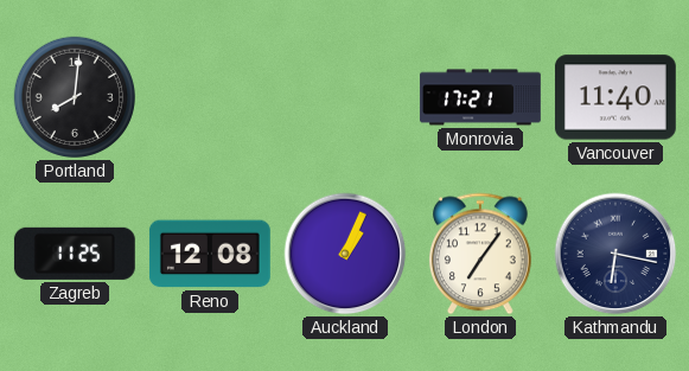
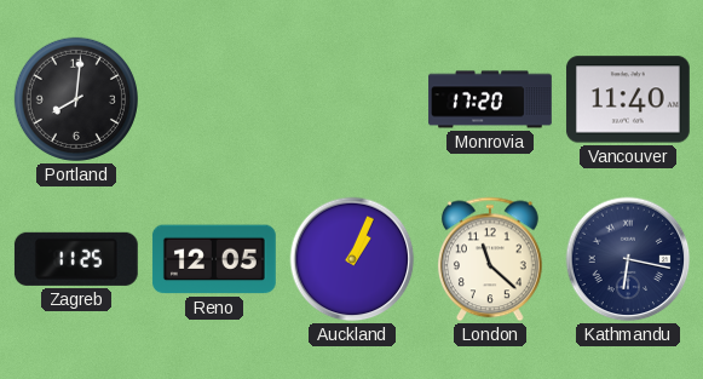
Monrovia: 17:21 -> 17:20
Reno: 12:08 -> 12:05
London: 7:06 -> 11:22
